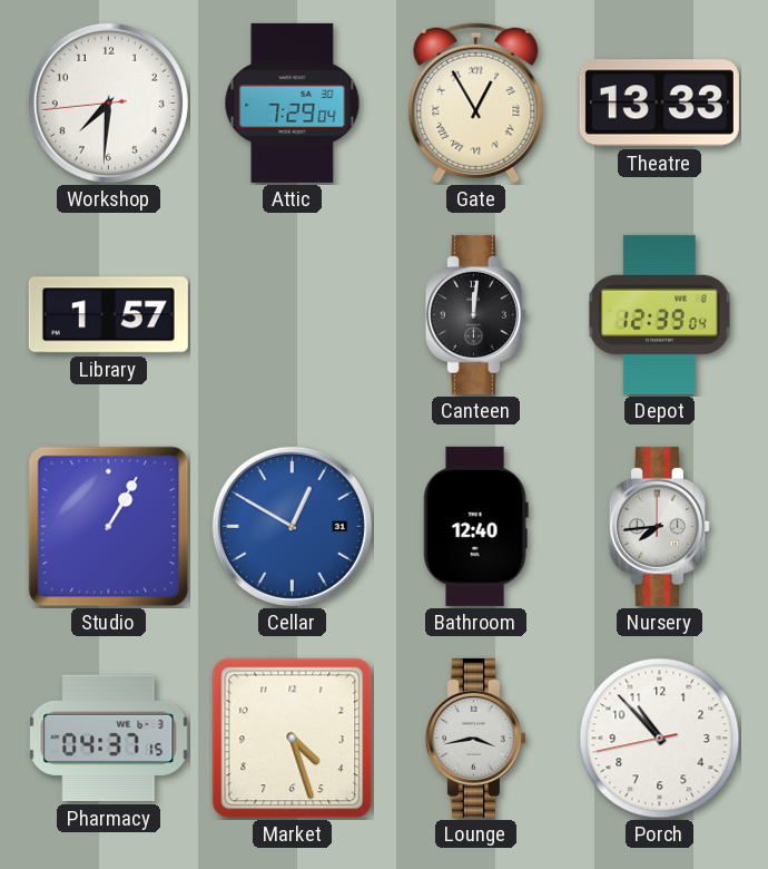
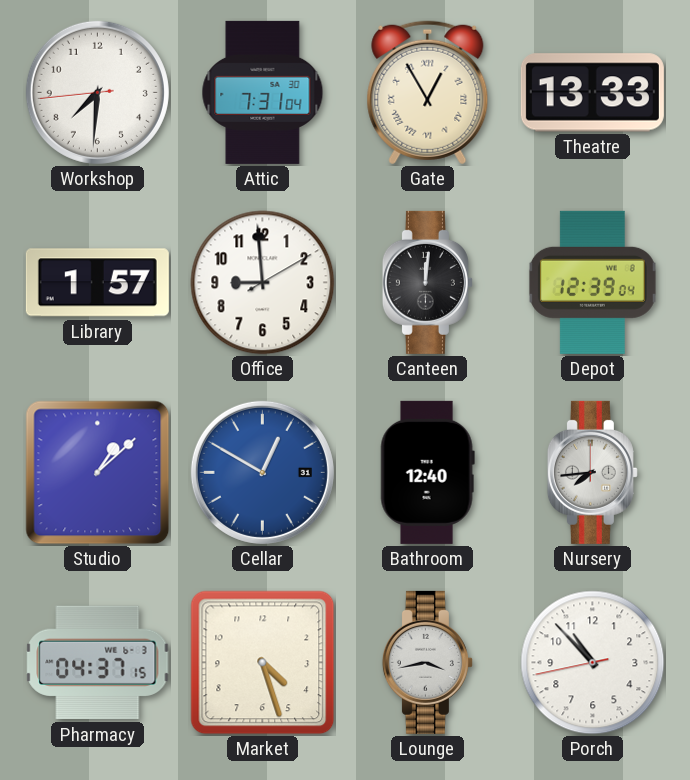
Attic: 7:29 -> 7:31
Office: none -> 8:59
Studio: 1:05 -> 1:08
